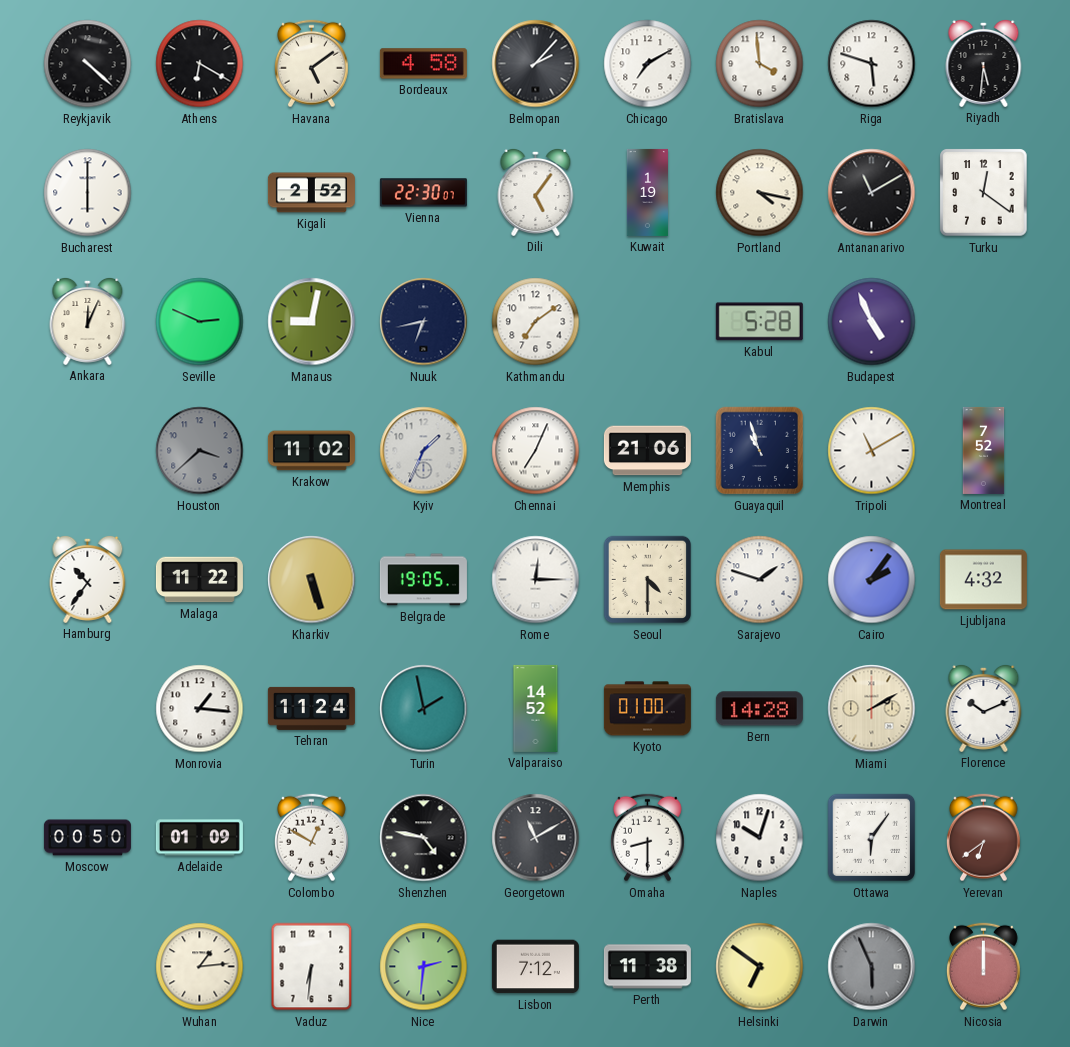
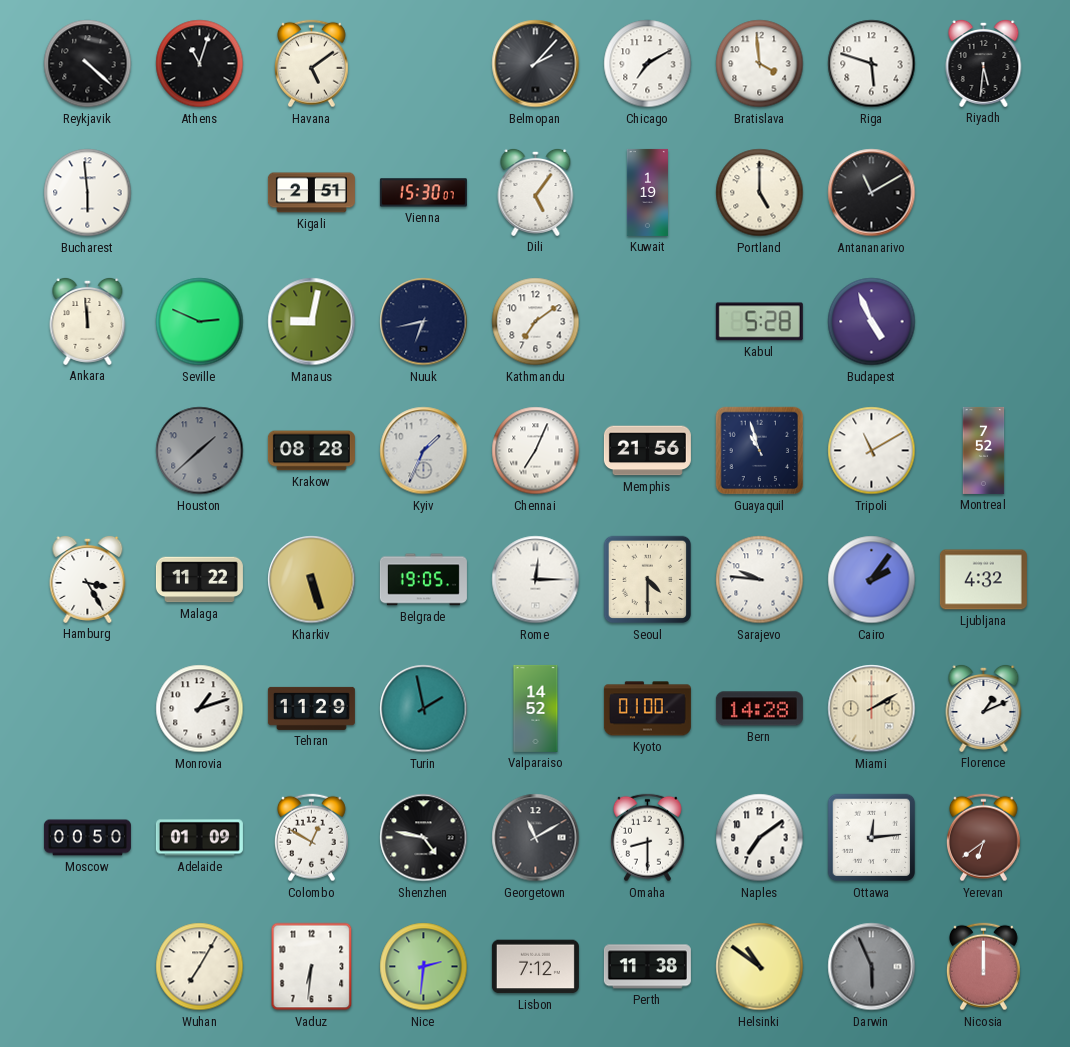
Athens: 6:20 -> 11:03
Bordeaux: 4:58 -> none
Bucharest: 6:00 -> 5:59
Kigali: 2:52 -> 2:51
Vienna: 22:30 -> 15:30
Portland: 4:17 -> 5:00
Turku: 12:21 -> none
Ankara: 12:04 -> 11:59
Houston: 3:38 -> 1:38
Krakow: 11:02 -> 08:28
Memphis: 21:06 -> 21:56
Hamburg: 10:36 -> 3:25
Sarajevo: 1:48 -> 9:46
Monrovia: 1:16 -> 1:12
Tehran: 11:24 -> 11:29
Florence: 10:11 -> 1:11
Naples: 10:03 -> 7:09
Ottawa: 6:06 -> 12:14
Wuhan: 1:14 -> 7:05
Helsinki: 6:51 -> 10:51
